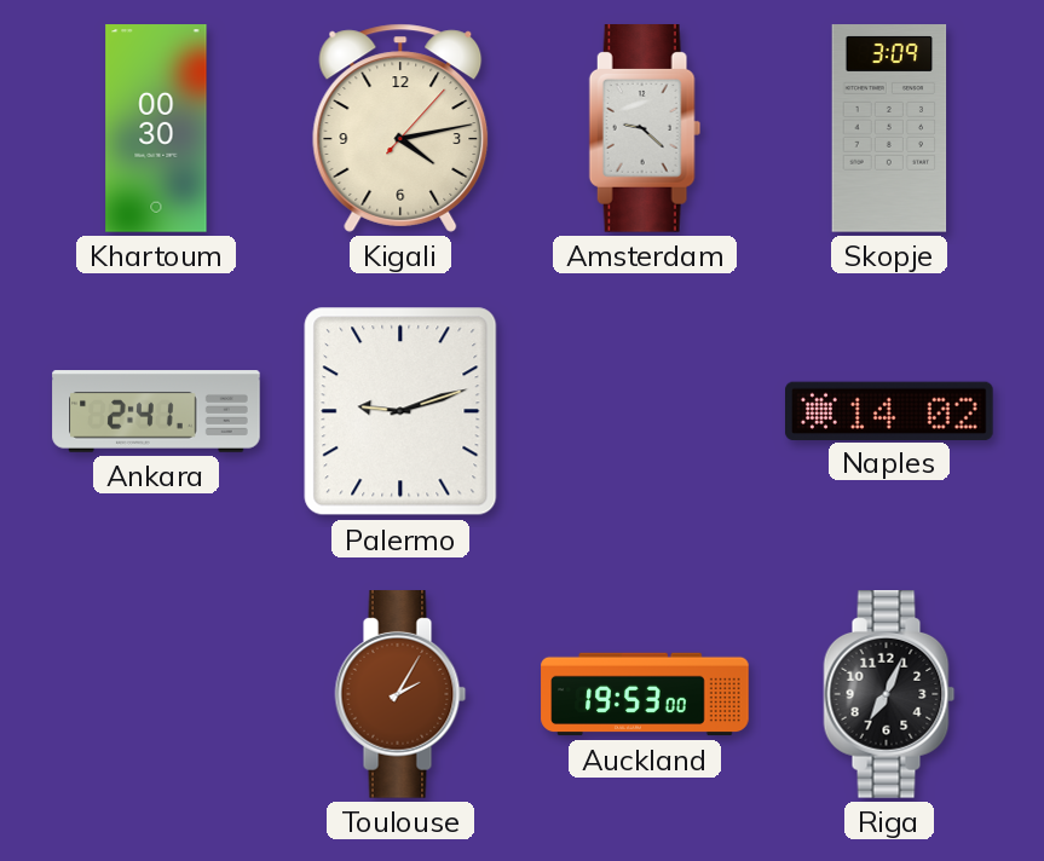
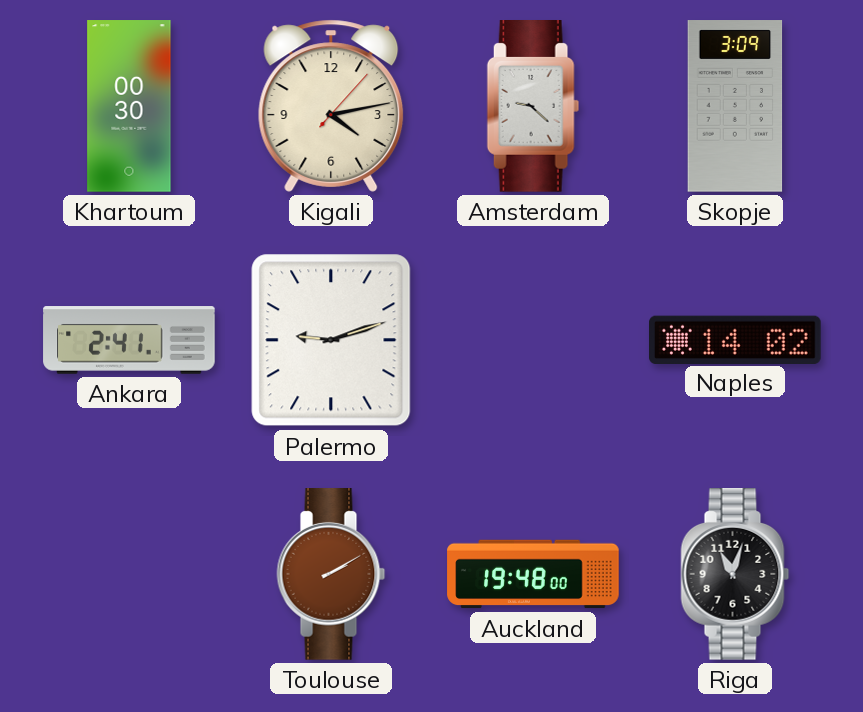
Toulouse: 2:05 -> 2:10
Auckland: 19:53 -> 19:48
Riga: 7:04 -> 11:03
